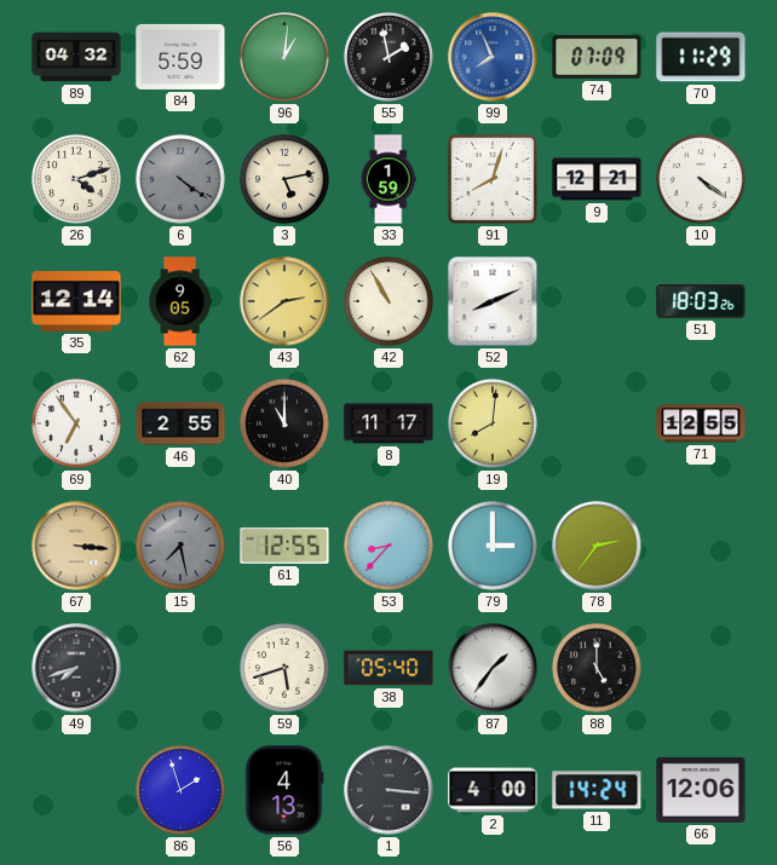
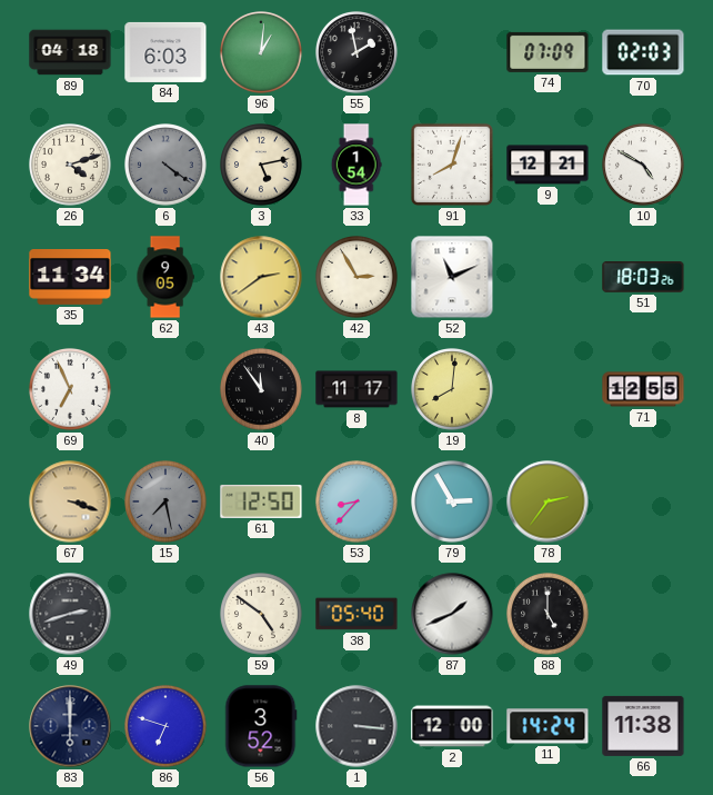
89: 04:32 -> 04:18
84: 5:59 -> 6:03
99: 7:56 -> none
70: 11:29 -> 02:03
33: 1:59 -> 1:54
10: 4:21 -> 4:50
35: 12:14 -> 11:34
42: 10:55 -> 2:55
52: 8:11 -> 11:11
69: 6:54 -> 6:56
46: 2:55 -> none
40: 11:00 -> 11:54
67: 3:16 -> 3:18
61: 12:55 -> 12:50
79: 3:00 -> 2:55
49: 7:42 -> 2:42
59: 5:42 -> 4:51
87: 1:36 -> 1:41
83: none -> 6:00
86: 1:57 -> 6:48
56: 4:13 -> 3:52
2: 4:00 -> 12:00
66: 12:06 -> 11:38
